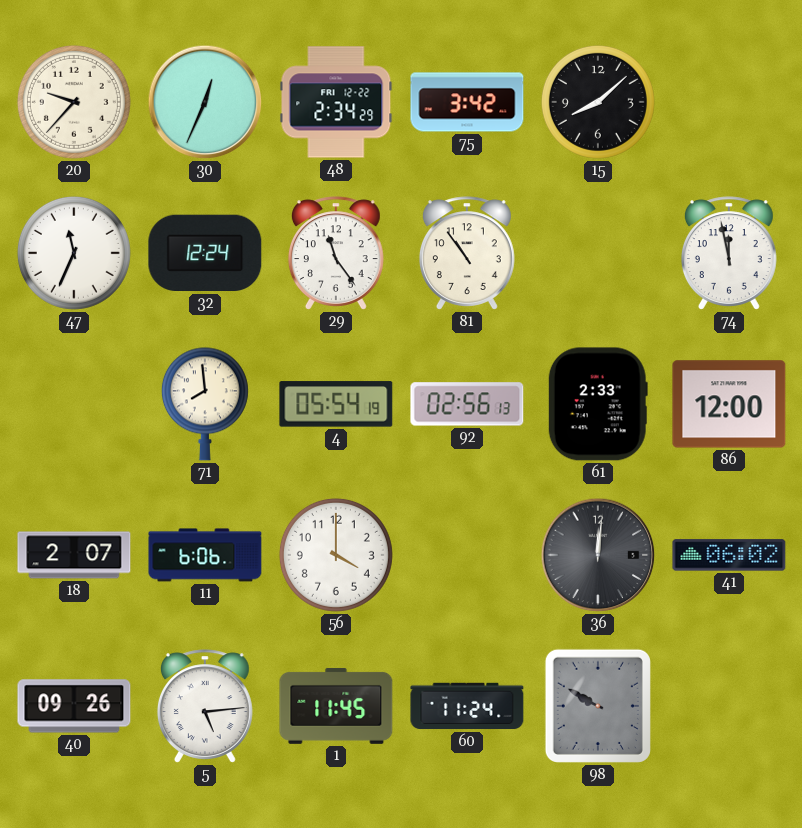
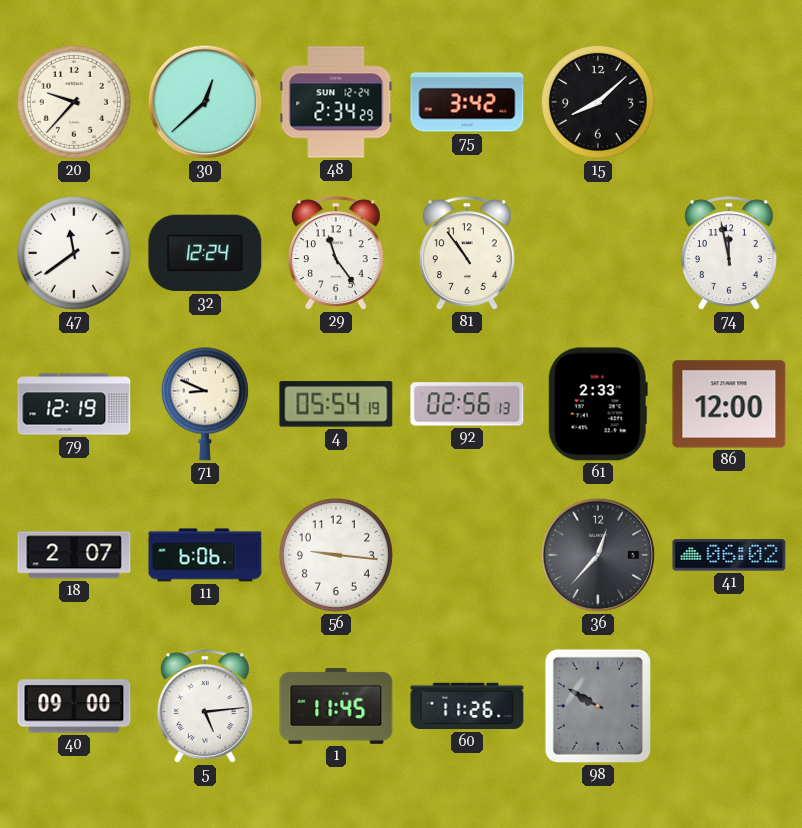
30: 12:34 -> 12:38
48 date: FRI 12-22 -> SUN 12-24
47: 11:34 -> 11:39
79: none -> 12:19
71: 7:59 -> 8:49
56: 4:00 -> 9:16
36: 12:01 -> 12:37
40: 09:26 -> 09:00
60: 11:24 -> 11:26
